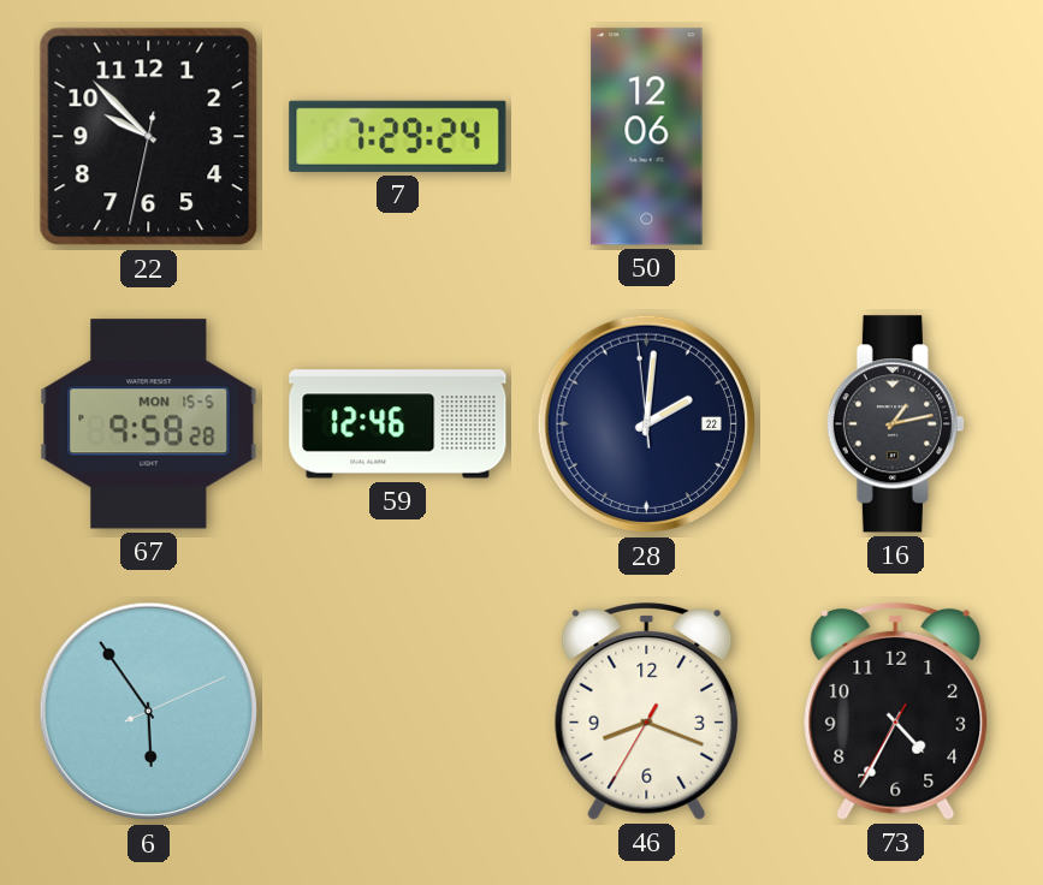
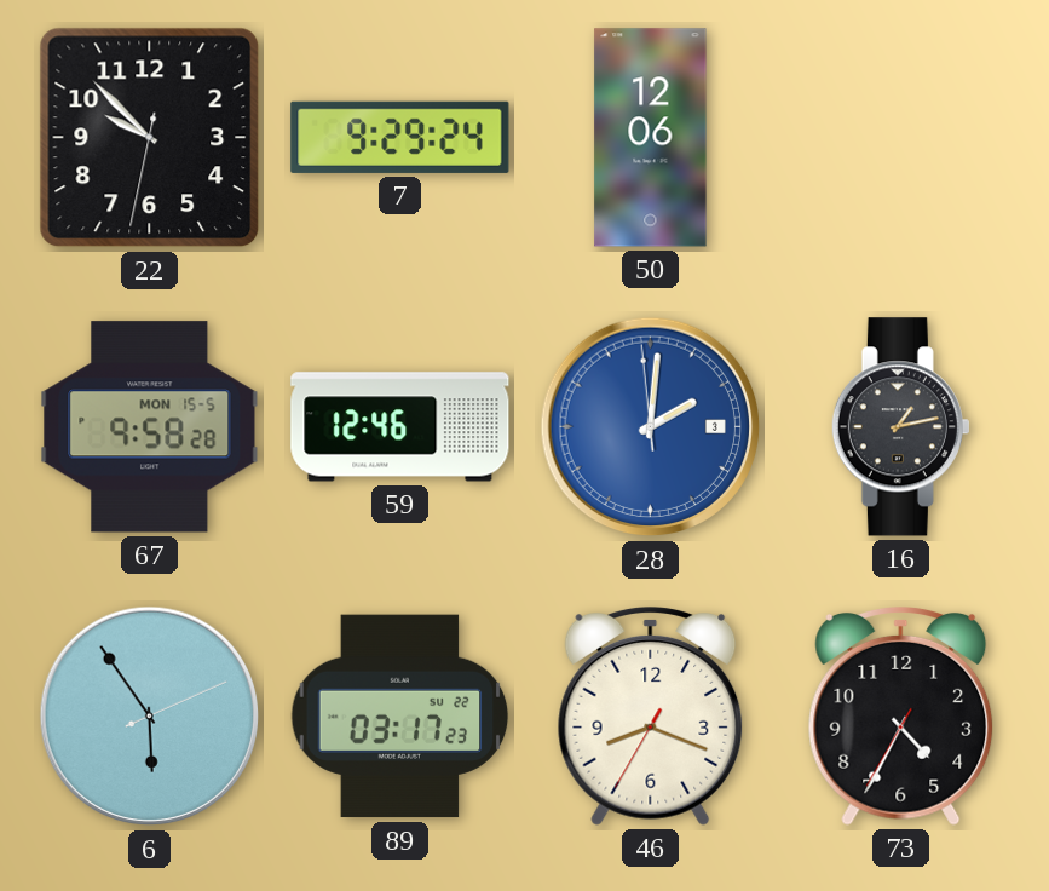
7: 7:29 -> 9:29
28 date: 22 -> 3
28 dial: navy -> blue
89: none -> 03:17
